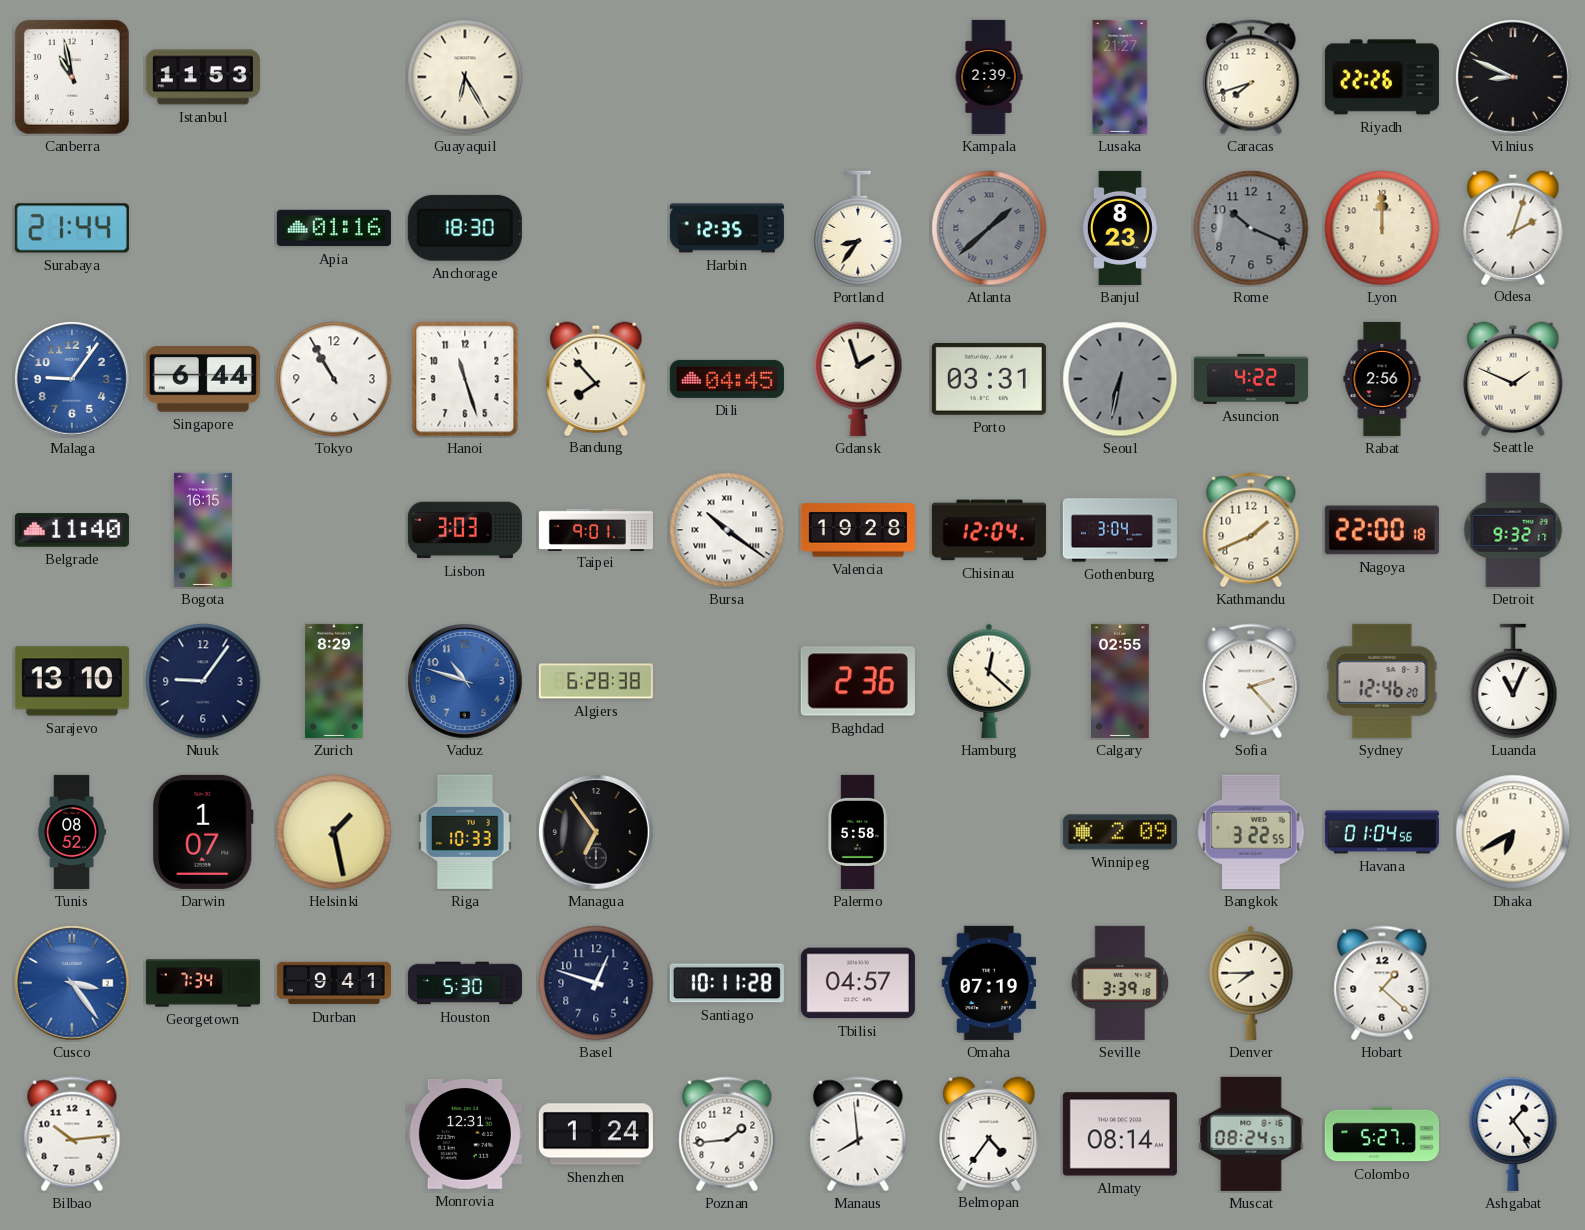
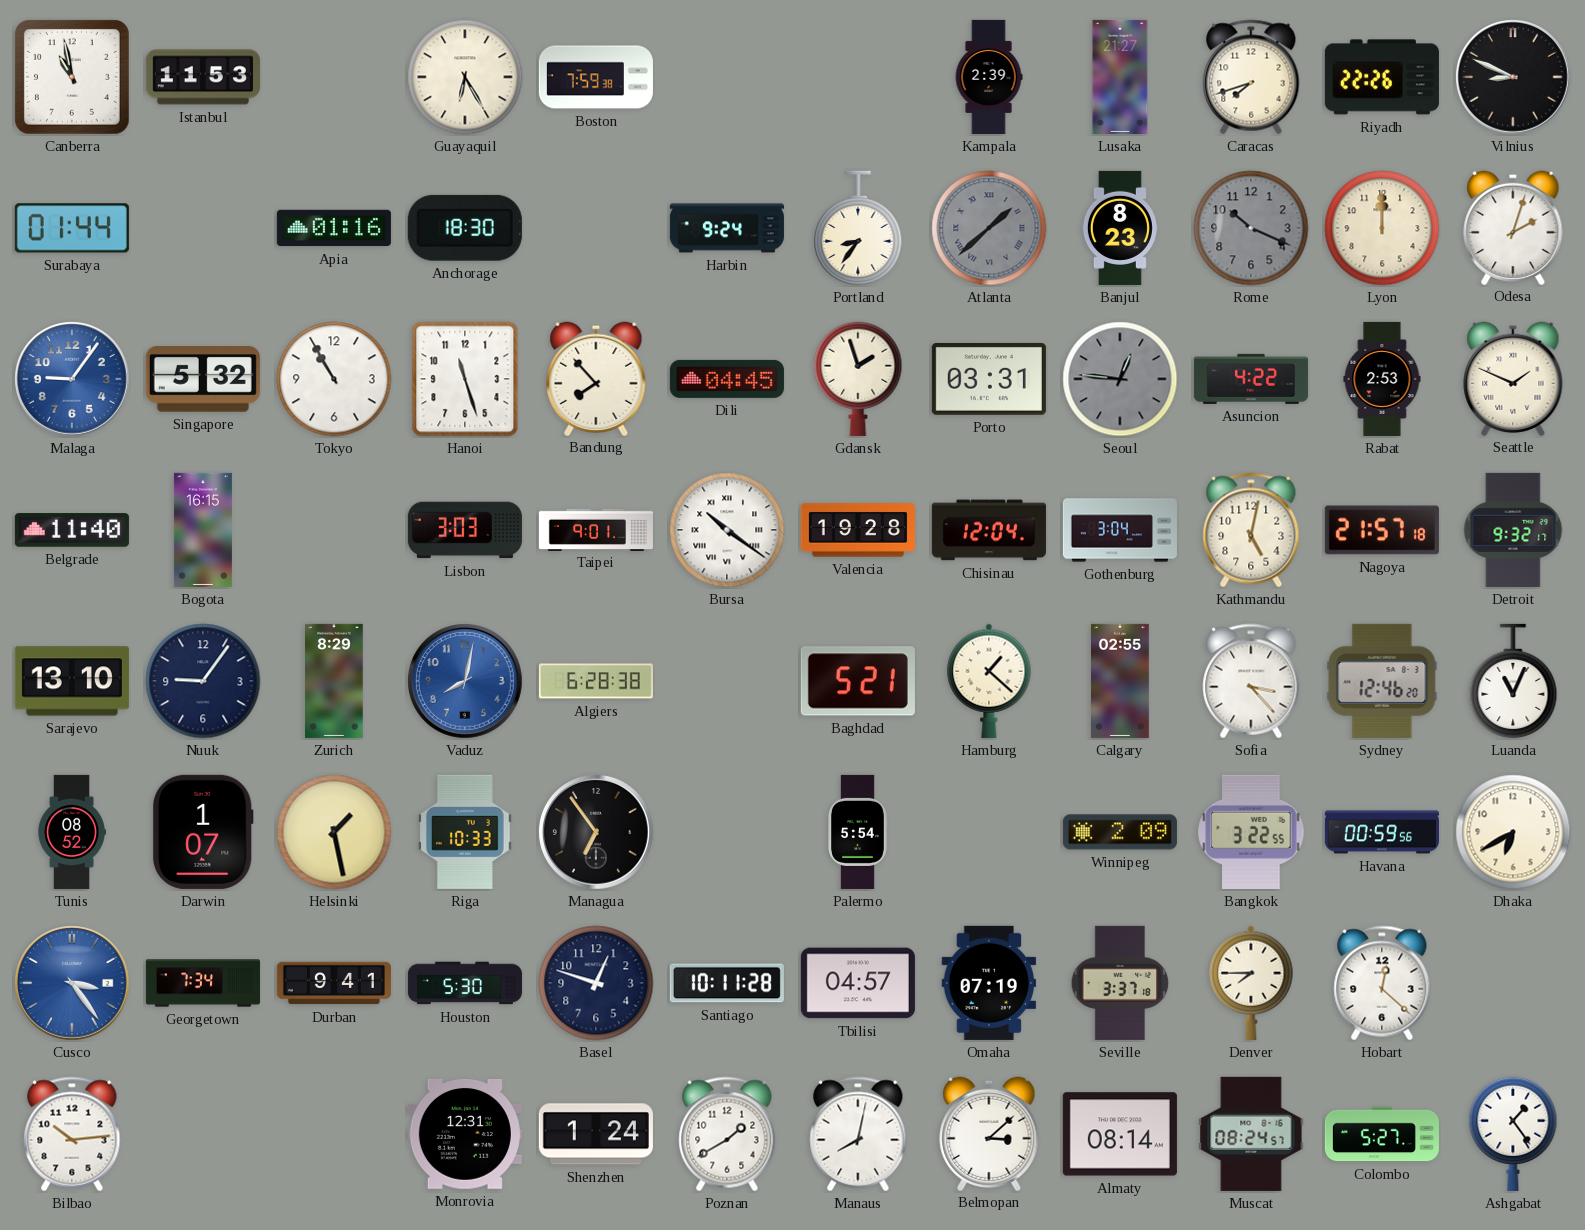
Boston: none -> 7:59
Surabaya: 21:44 -> 01:44
Harbin: 12:35 -> 9:24
Singapore: 6:44 -> 5:32
Seoul: 6:32 -> 12:46
Rabat: 2:56 -> 2:53
Kathmandu: 1:41 -> 5:02
Nagoya: 22:00 -> 21:57
Vaduz: 10:48 -> 8:02
Baghdad: 2:36 -> 5:21
Hamburg: 12:22 -> 1:22
Sofia: 2:23 -> 3:23
Palermo: 5:58 -> 5:54
Havana: 01:04 -> 00:59
Seville: 3:39 -> 3:37
Hobart: 1:22 -> 12:22
Poznan: 1:44 -> 1:40
Manaus: 7:59 -> 8:02
Belmopan: 4:36 -> 3:08
